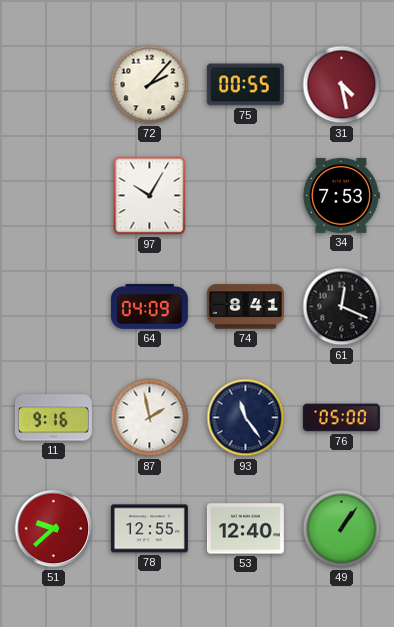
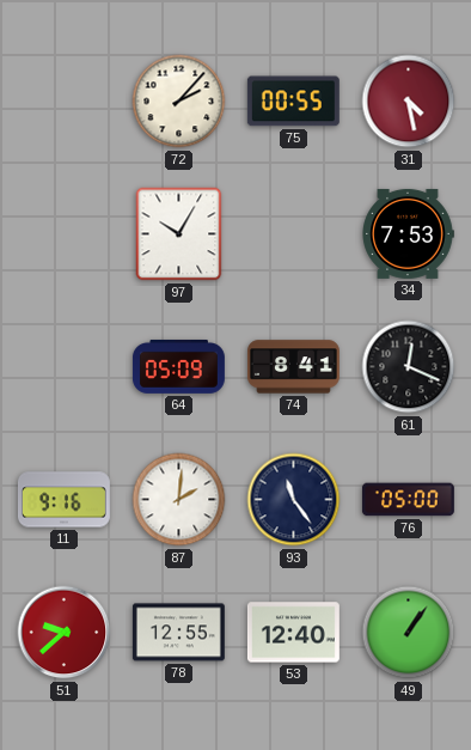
64: 04:09 -> 05:09
87: 1:58 -> 2:01
